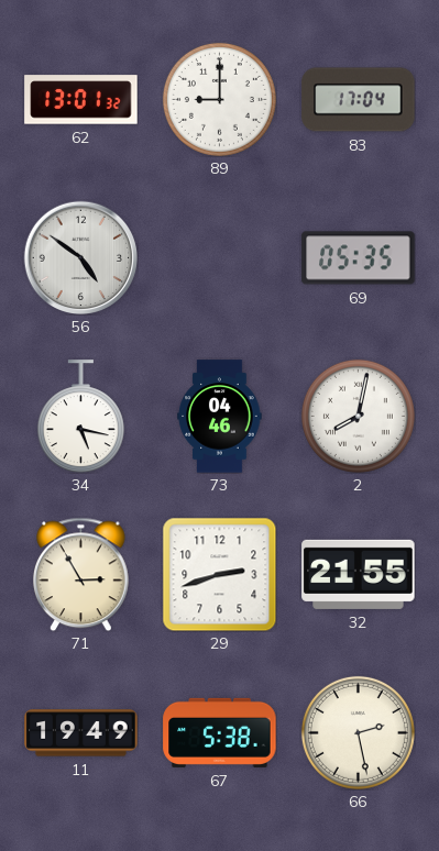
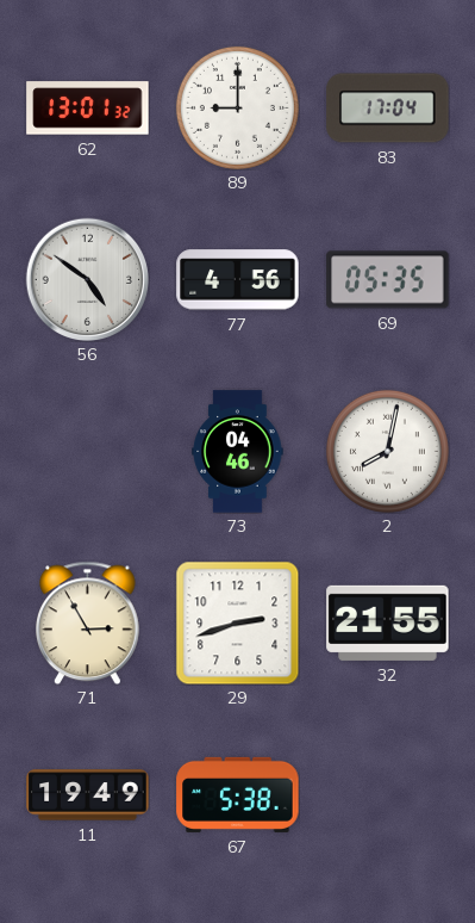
77: none -> 4:56
34: 5:17 -> none
66: 2:28 -> none
